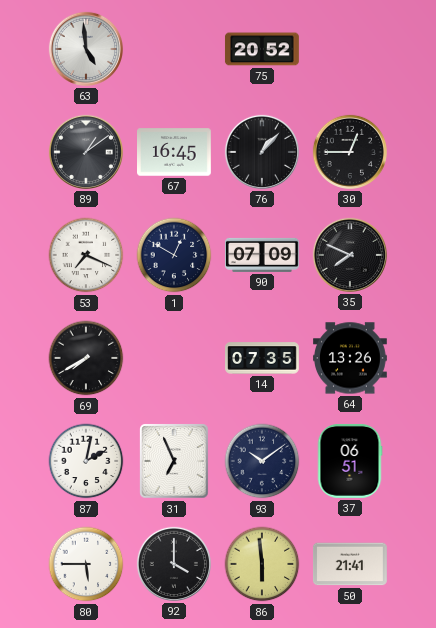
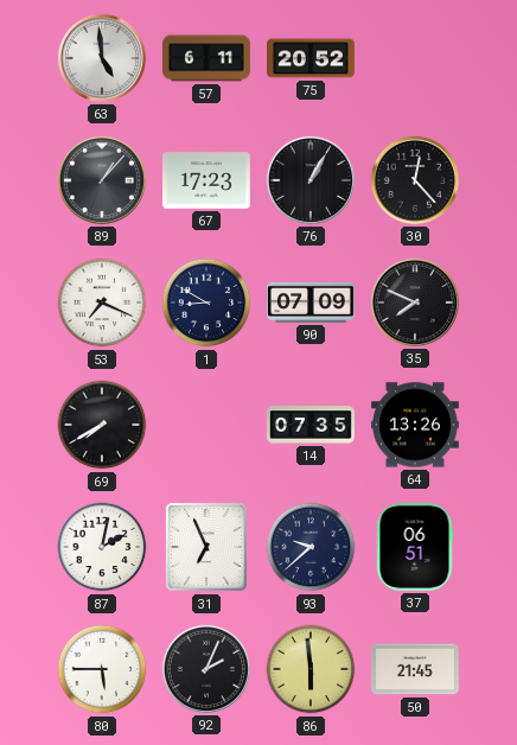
57: none -> 6:11
89: 1:09 -> 1:07
67: 16:45 -> 17:23
76: 1:07 -> 1:05
30: 12:45 -> 12:23
1: 12:50 -> 8:50
93: 10:09 -> 9:38
92: 4:00 -> 2:04
50: 21:41 -> 21:45
